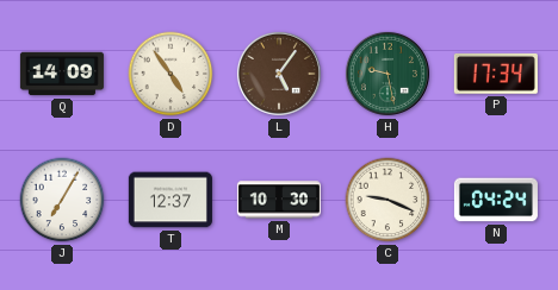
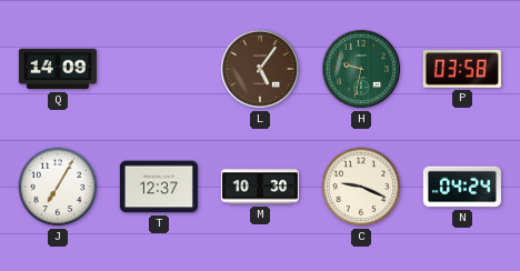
D: 4:54 -> none
H: 9:28 -> 9:32
P: 17:34 -> 03:58
